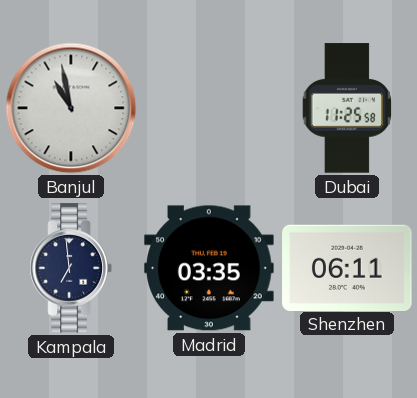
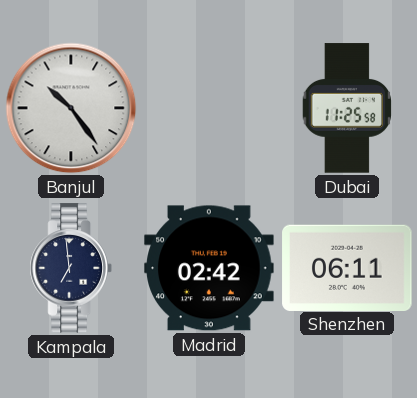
Banjul: 10:58 -> 10:24
Madrid: 03:35 -> 02:42
